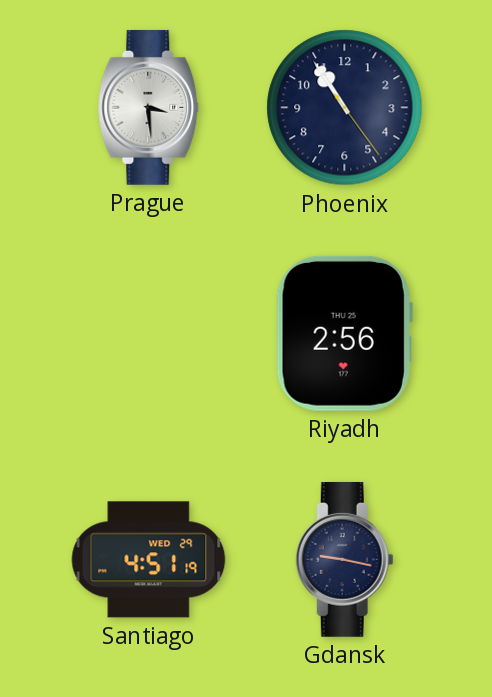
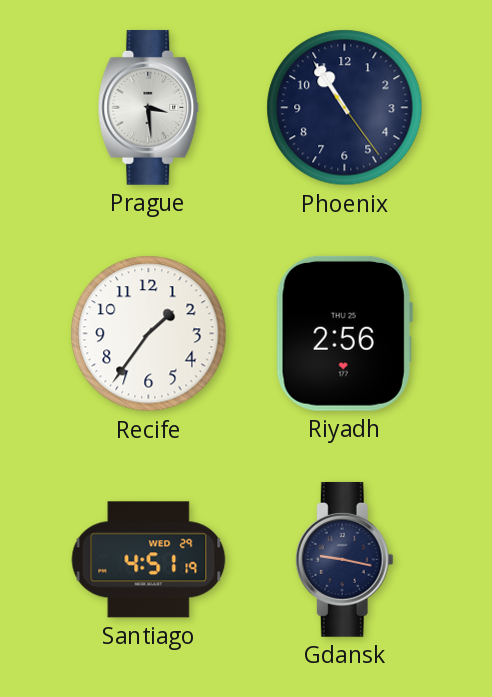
Recife: none -> 1:36
